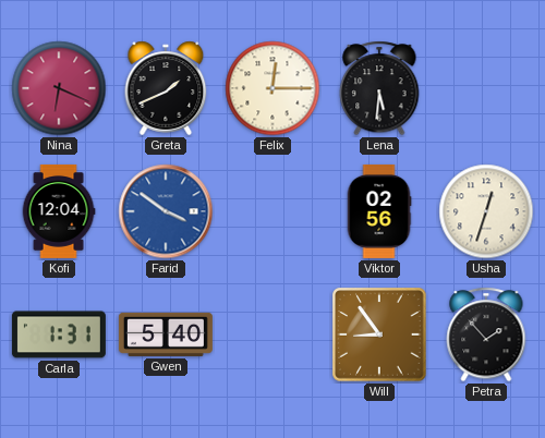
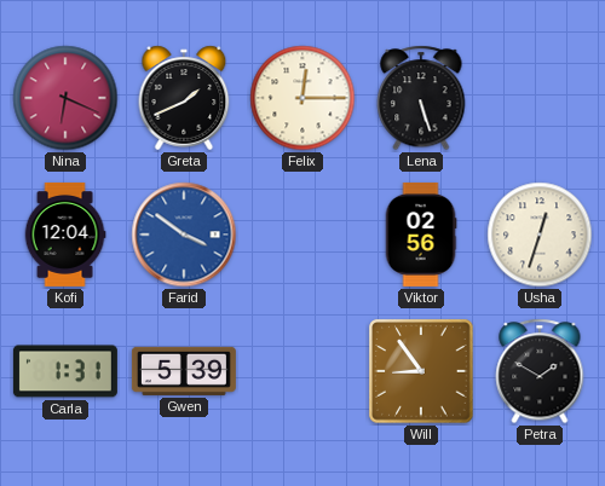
Lena: 5:31 -> 5:27
Gwen: 5:40 -> 5:39
Petra: 1:53 -> 1:50
